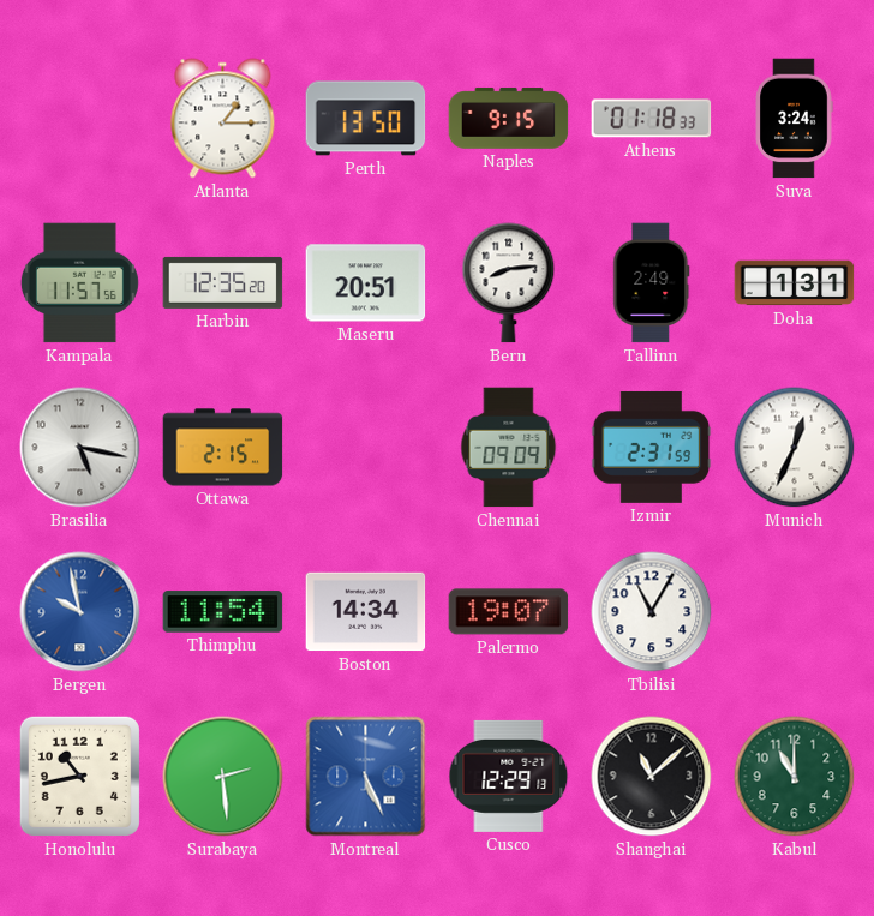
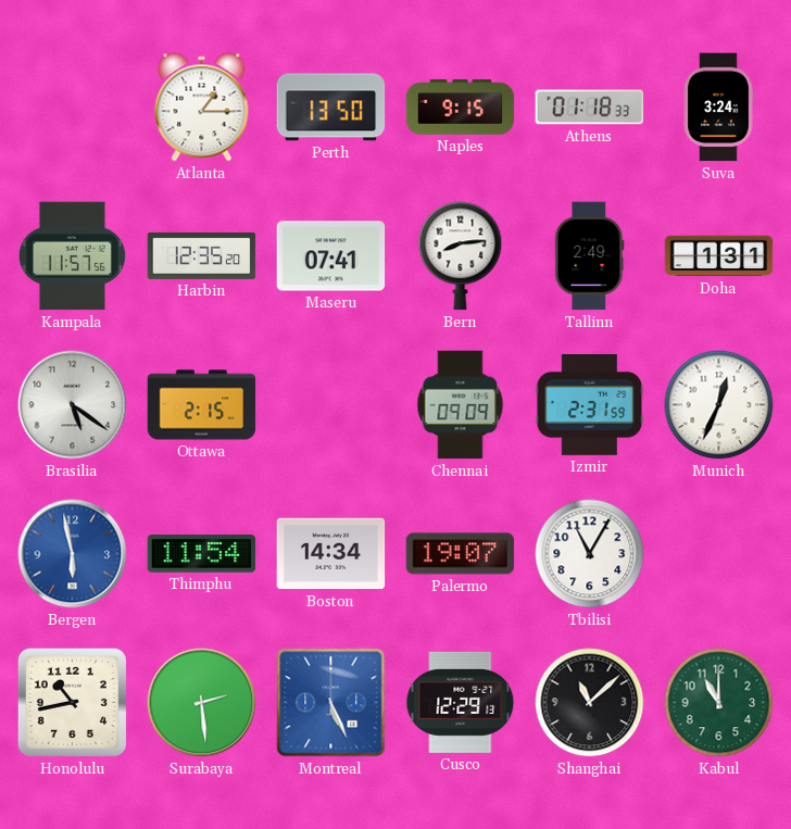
Maseru: 20:51 -> 07:41
Brasilia: 5:17 -> 5:21
Bergen: 9:58 -> 5:58
